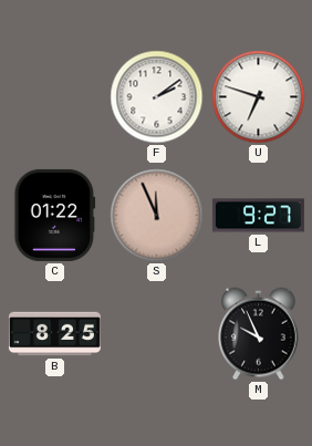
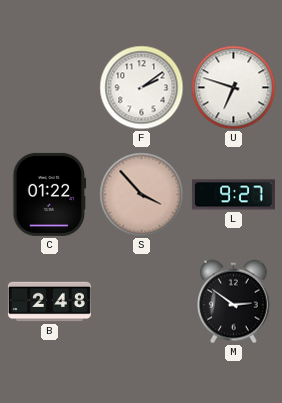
S: 11:56 -> 3:53
B: 8:25 -> 2:48
M: 9:56 -> 2:51
